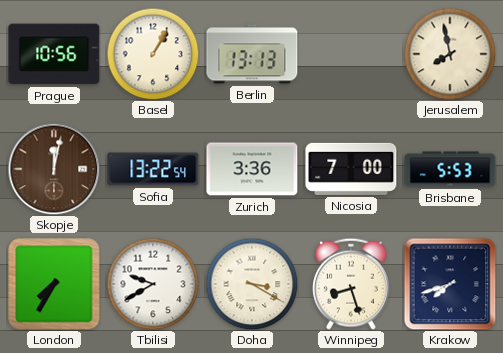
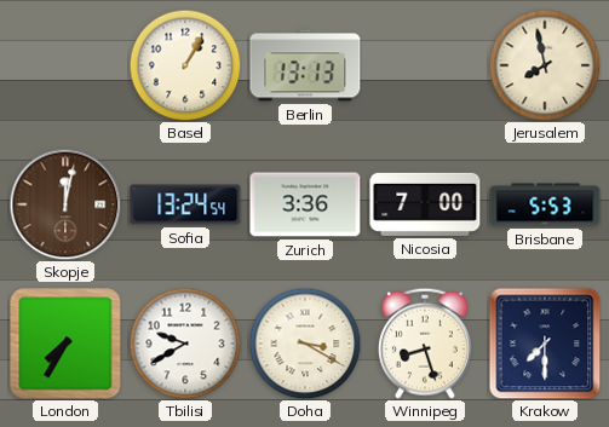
Prague: 10:56 -> none
Sofia: 13:22 -> 13:24
Krakow: 7:42 -> 7:30
